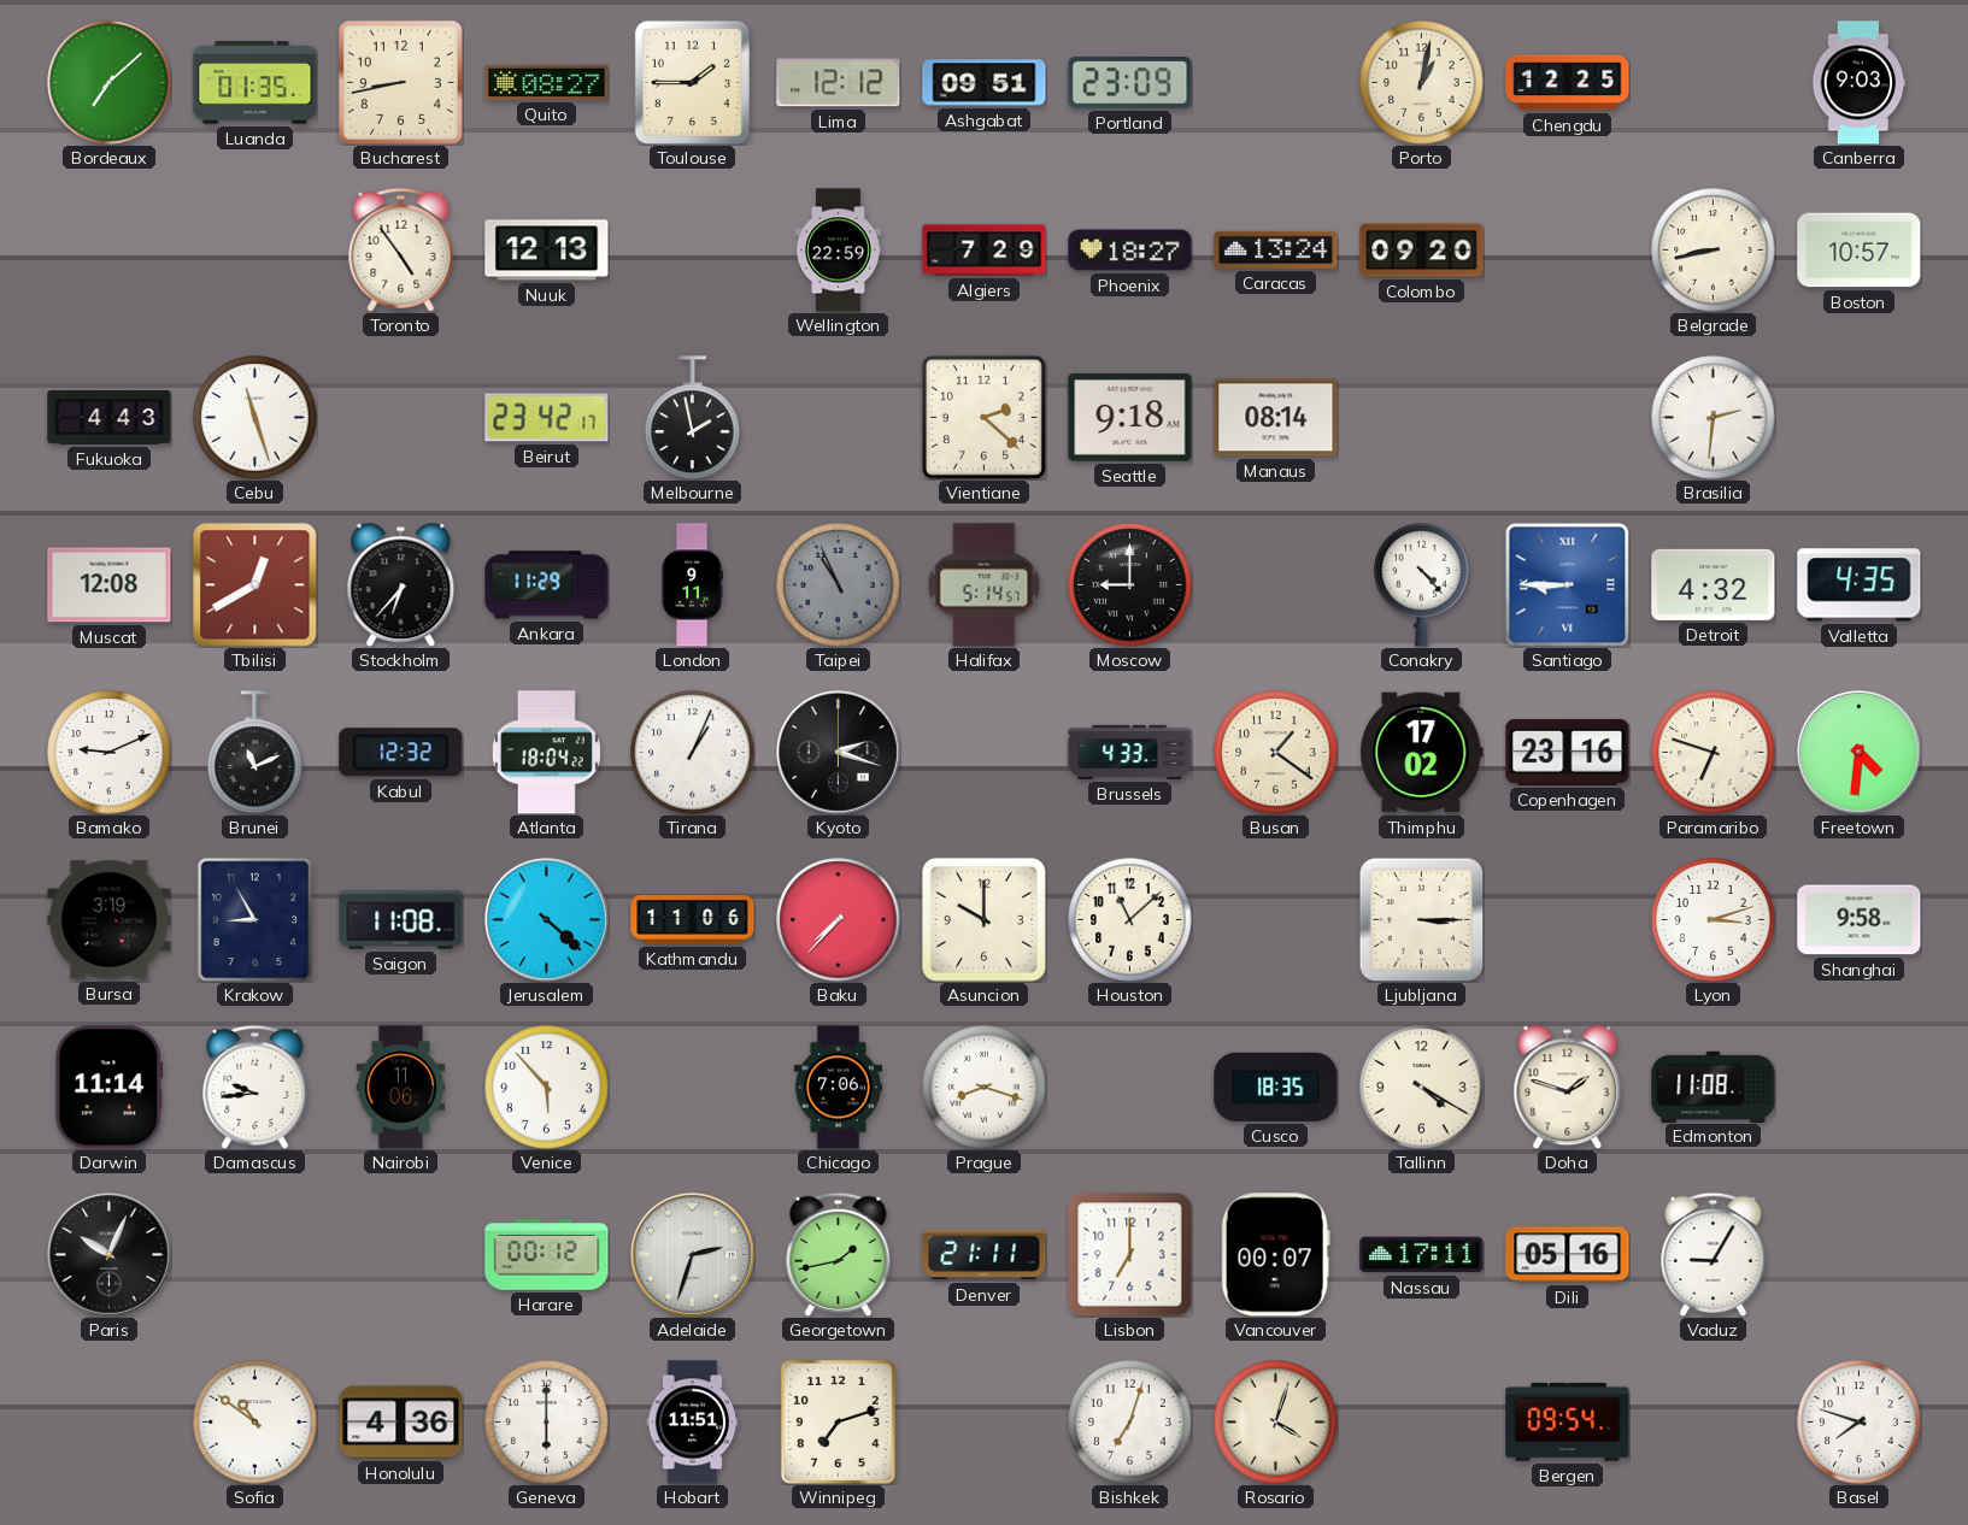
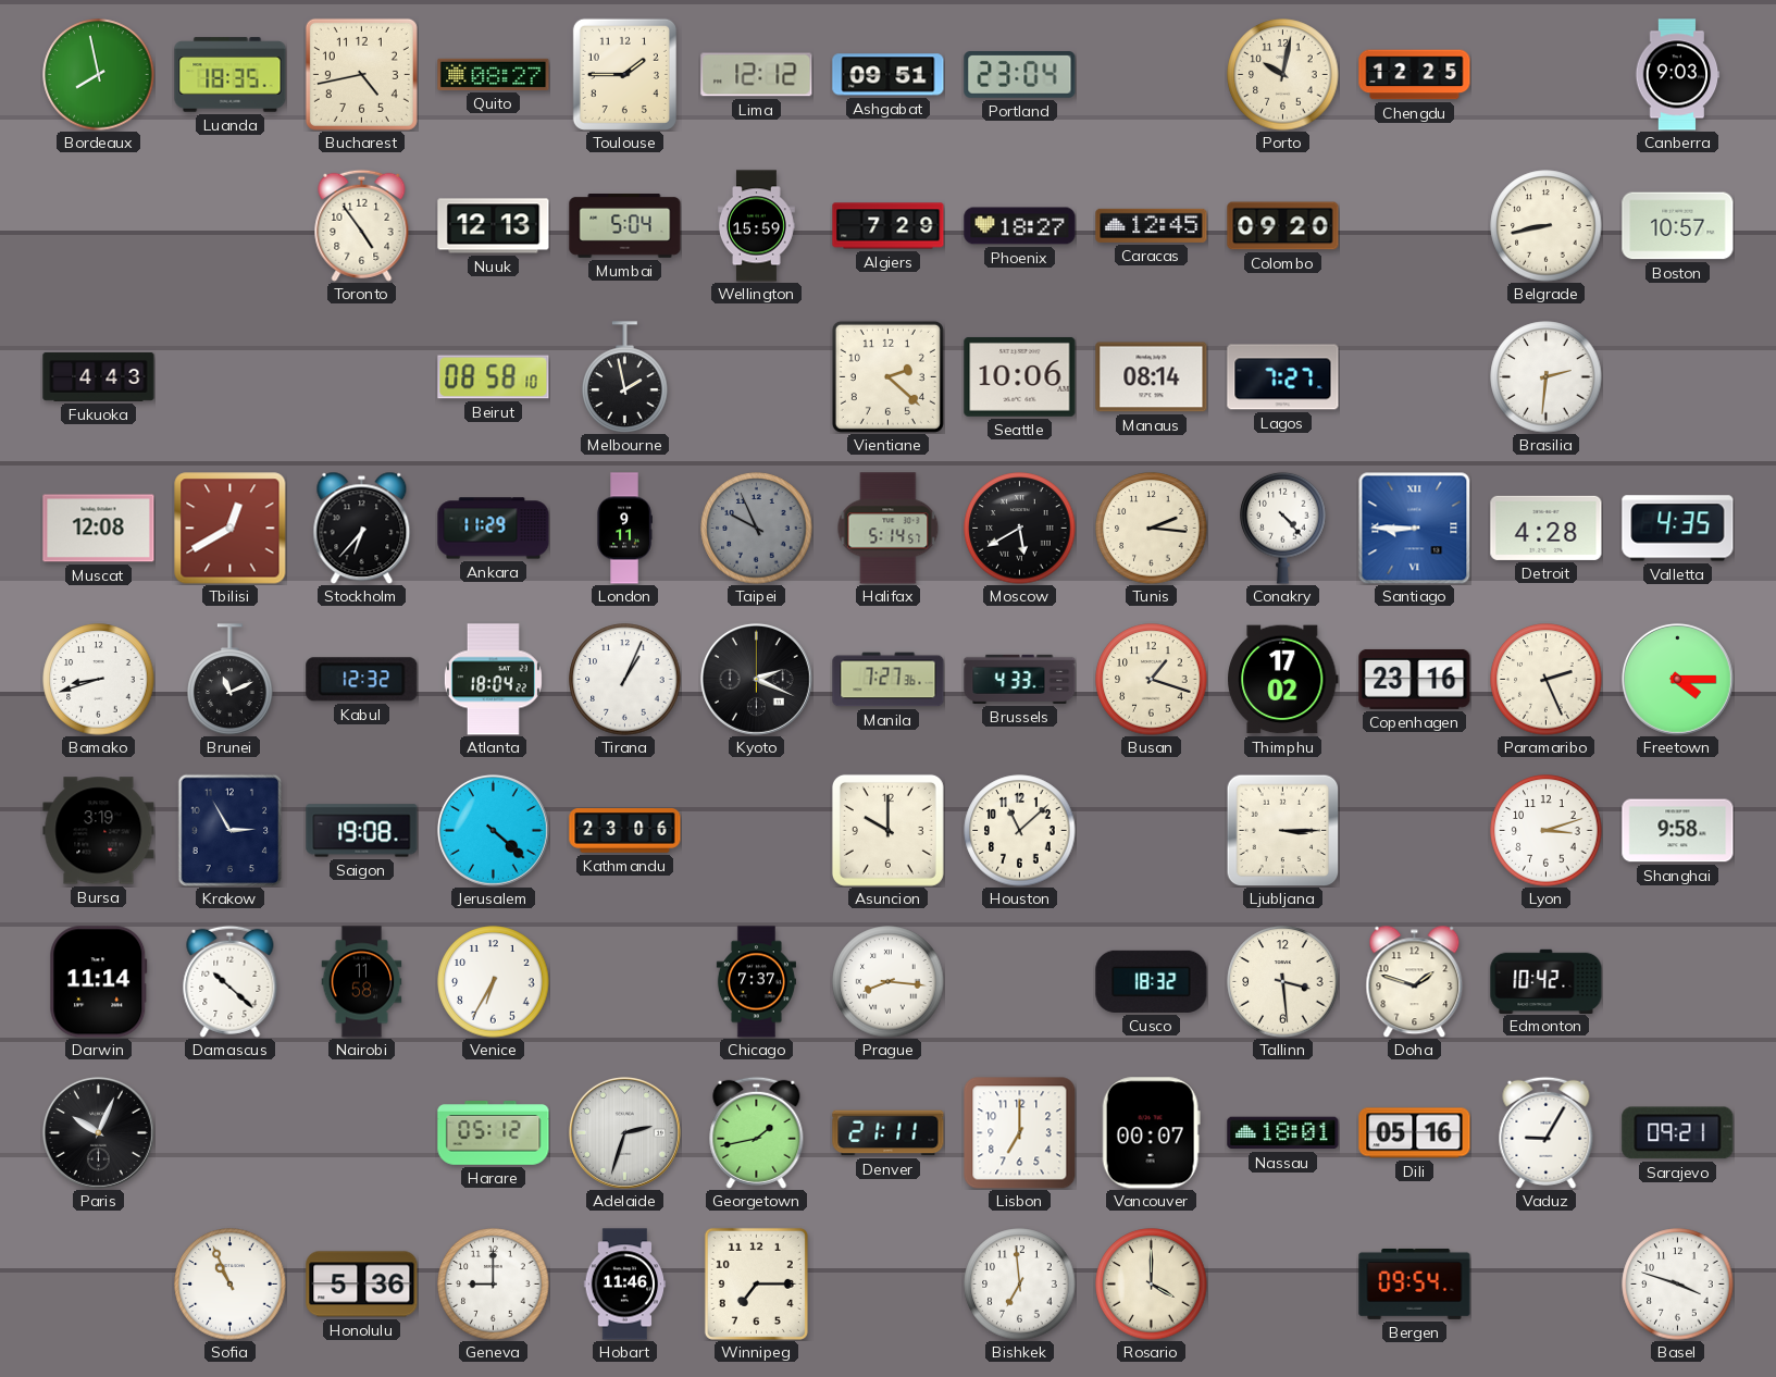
Bordeaux: 7:08 -> 7:58
Luanda: 01:35 -> 18:35
Bucharest: 8:43 -> 4:43
Portland: 23:09 -> 23:04
Porto: 1:02 -> 10:02
Mumbai: none -> 5:04
Wellington: 22:59 -> 15:59
Caracas: 13:24 -> 12:45
Cebu: 11:27 -> none
Beirut: 23:42 -> 08:58
Seattle: 9:18 -> 10:06
Lagos: none -> 7:27
Taipei: 10:56 -> 9:56
Moscow: 9:00 -> 5:40
Tunis: none -> 2:16
Detroit: 4:32 -> 4:28
Bamako: 9:11 -> 8:42
Kyoto: 2:18 -> 2:19
Manila: none -> 7:27
Busan: 1:21 -> 1:18
Paramaribo: 6:48 -> 2:26
Freetown: 4:31 -> 4:15
Krakow: 8:55 -> 2:55
Saigon: 11:08 -> 19:08
Kathmandu: 11:06 -> 23:06
Baku: 7:37 -> none
Damascus: 9:44 -> 10:22
Nairobi: 11:06 -> 11:58
Venice: 5:53 -> 6:35
Chicago: 7:06 -> 7:37
Prague: 8:18 -> 8:16
Cusco: 18:35 -> 18:32
Tallinn: 4:20 -> 3:29
Edmonton: 11:08 -> 10:42
Harare: 00:12 -> 05:12
Nassau: 17:11 -> 18:01
Sarajevo: none -> 09:21
Sofia: 10:51 -> 10:56
Honolulu: 4:36 -> 5:36
Geneva: 6:00 -> 9:00
Hobart: 11:51 -> 11:46
Winnipeg: 7:12 -> 7:15
Bishkek: 7:03 -> 6:59
Rosario: 4:03 -> 4:00
Basel: 7:48 -> 3:48
